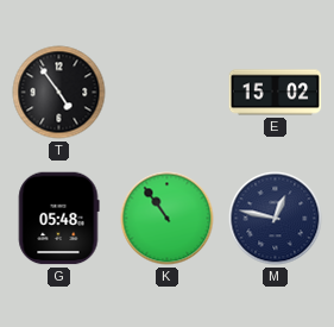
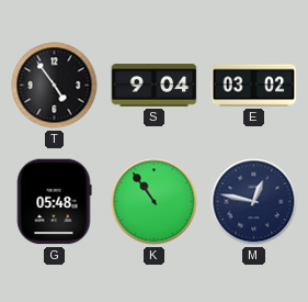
S: none -> 9:04
E: 15:02 -> 03:02
